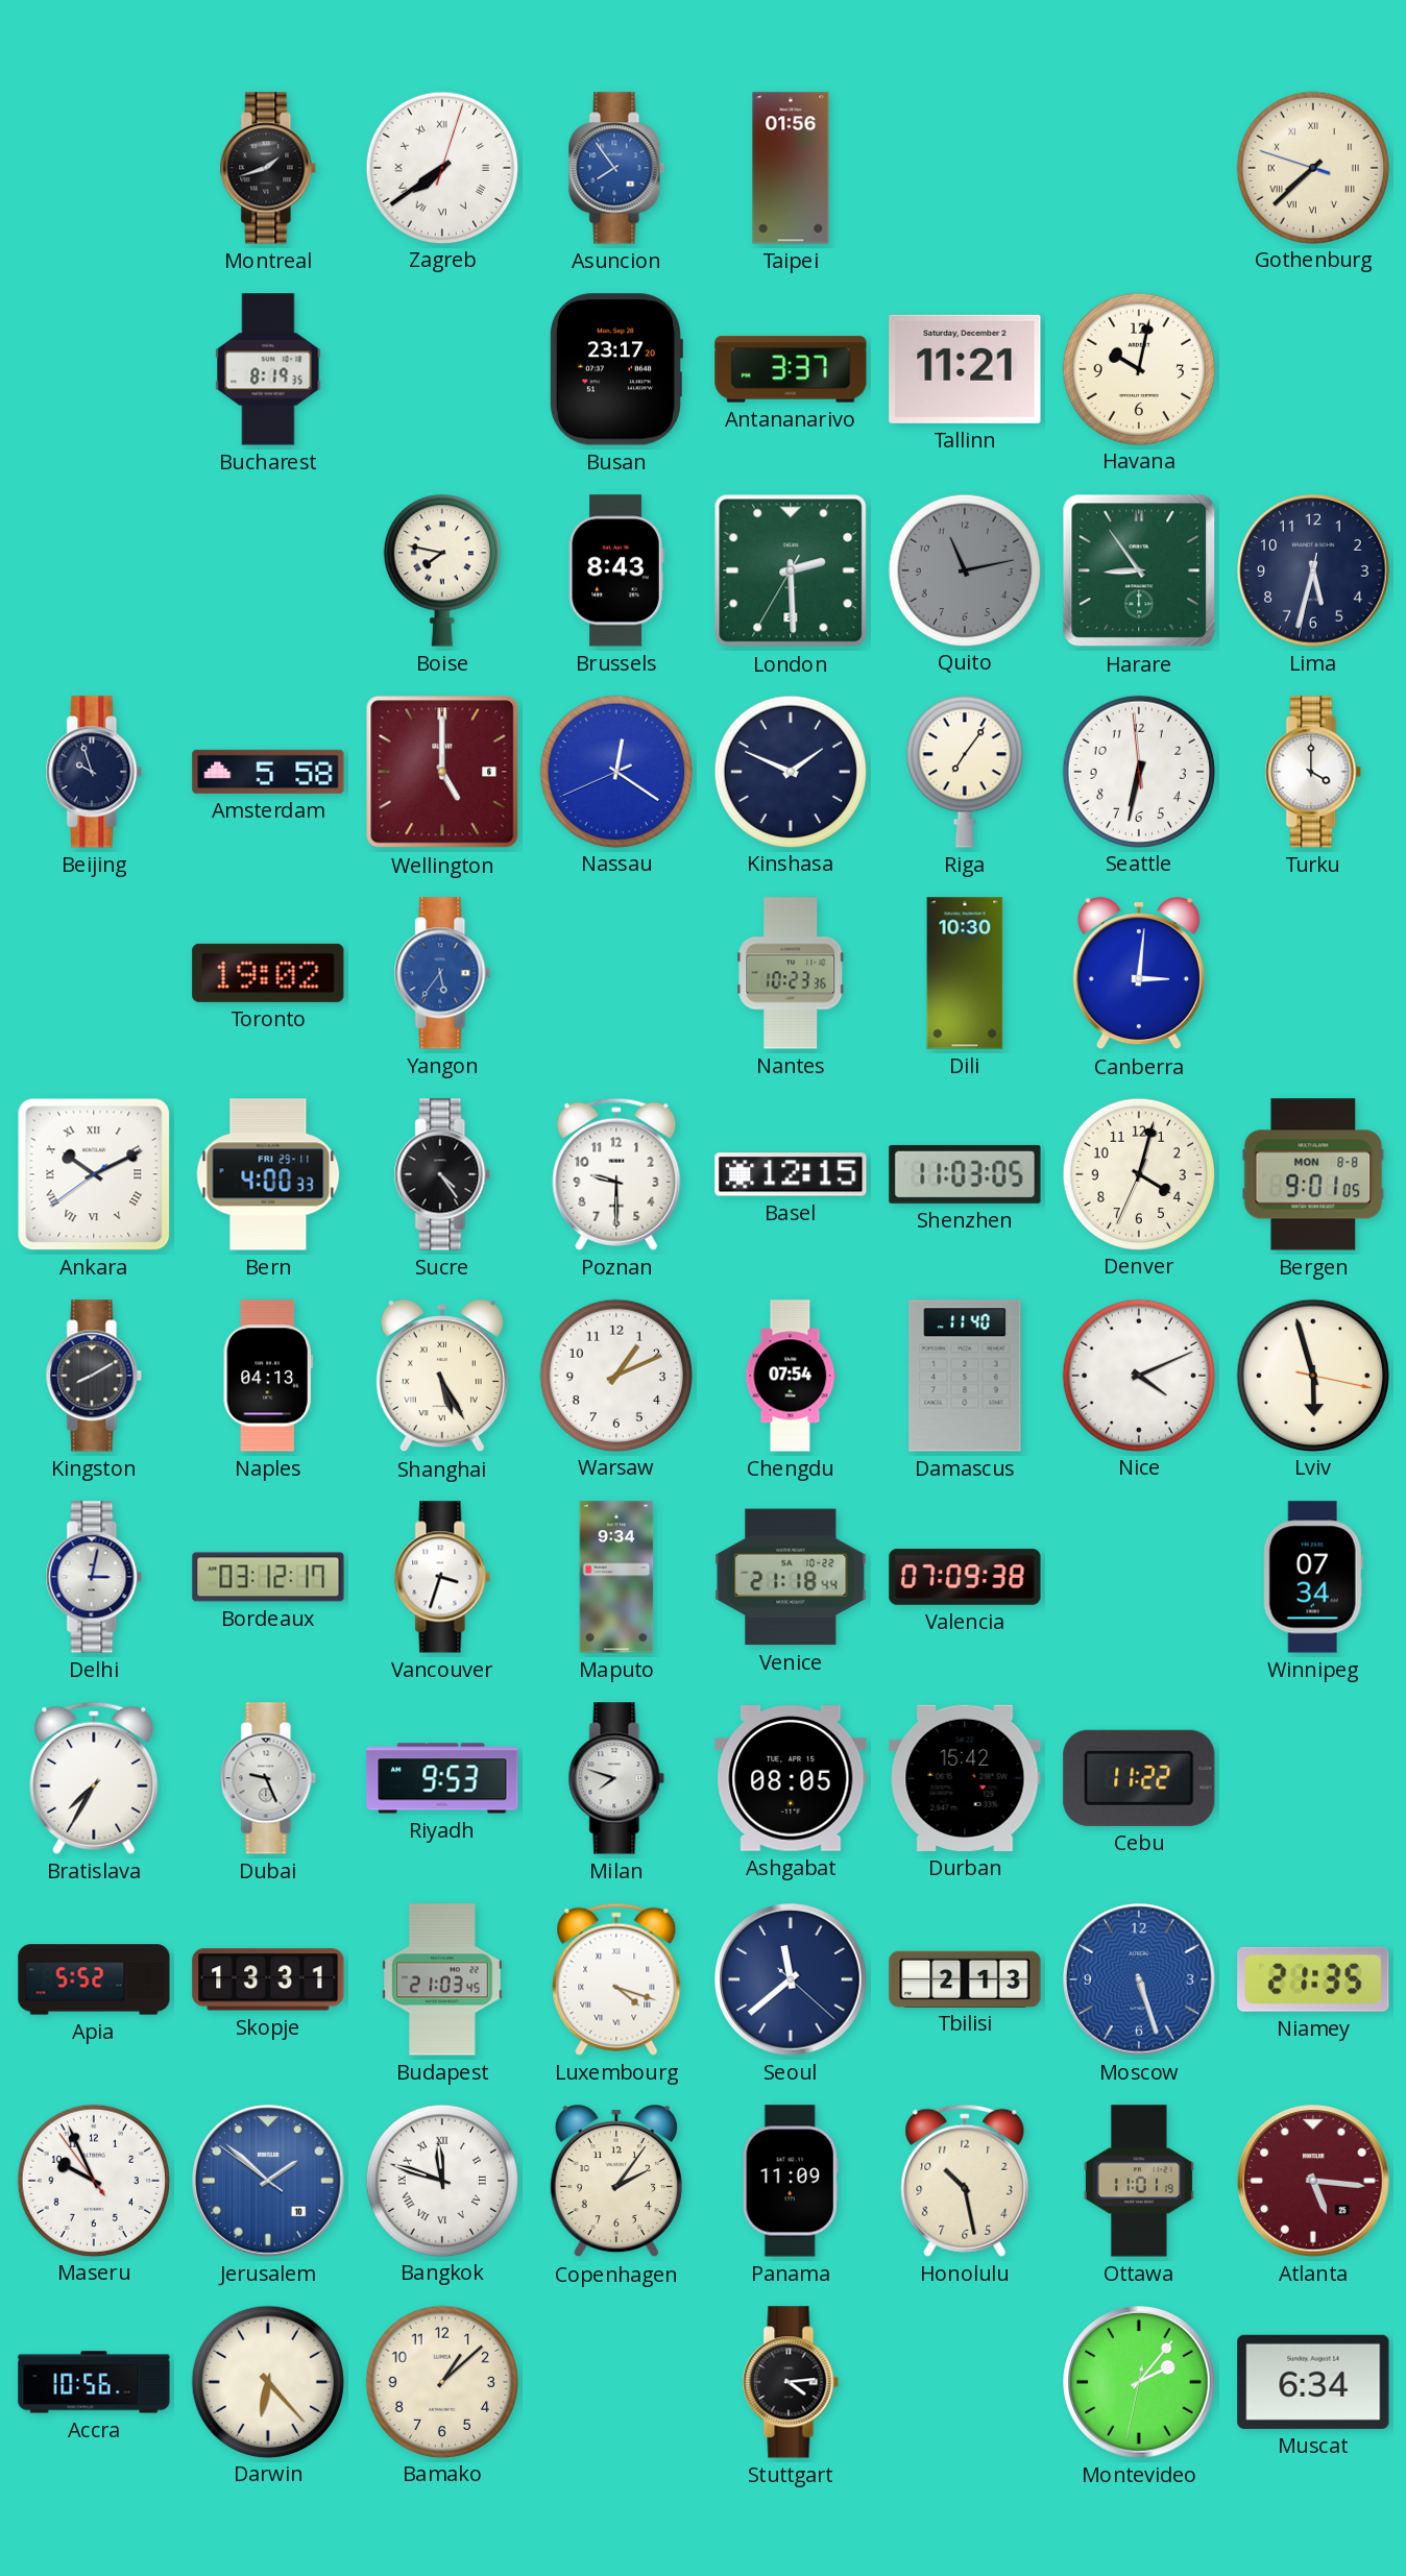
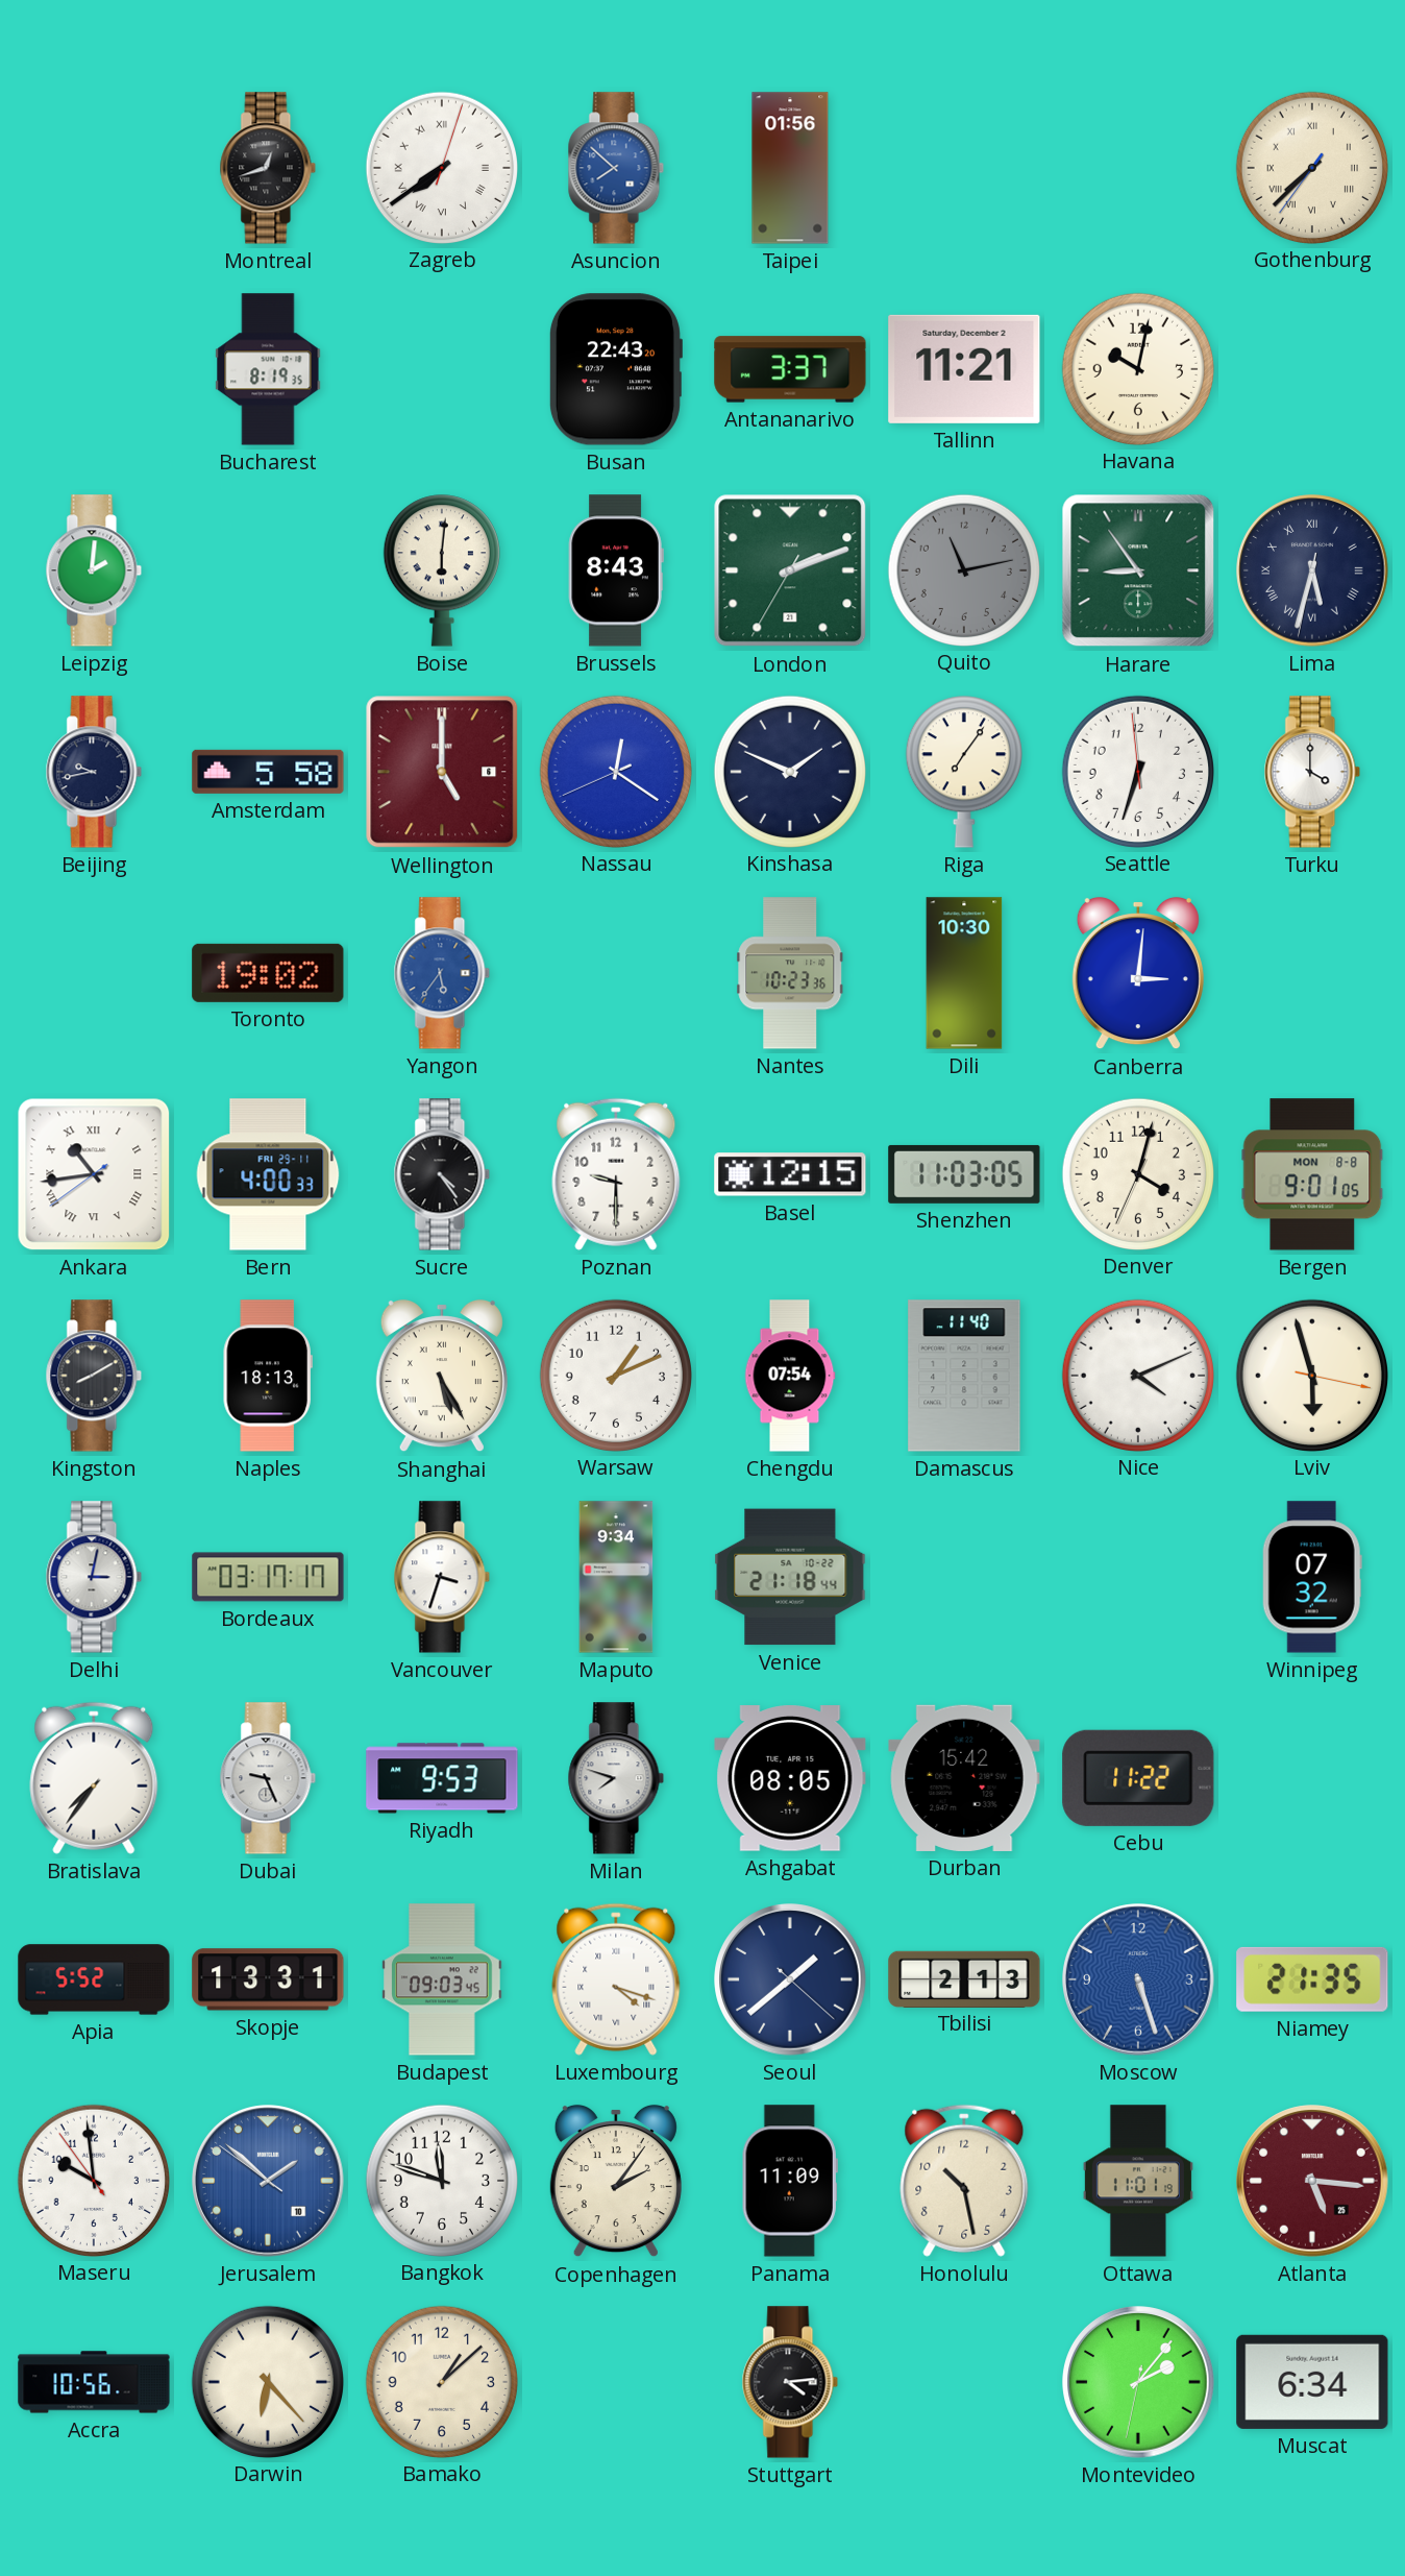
Montreal: 1:42 -> 12:42
Asuncion: 7:54 -> 7:52
Gothenburg: 7:37:48 -> 7:37:36
Busan: 23:17 -> 22:43
Leipzig: none -> 2:01
Boise: 7:47 -> 6:01
London: 2:29 -> 2:11
Lima numerals: Arabic -> Roman
Beijing: 9:57 -> 9:43
Seattle: 6:31 -> 6:32
Ankara: 10:10 -> 10:43
Naples: 04:13 -> 18:13
Bordeaux: 03:12 -> 03:17
Valencia: 07:09 -> none
Winnipeg: 07:34 -> 07:32
Bratislava: 7:35 -> 7:36
Budapest: 21:03 -> 09:03
Seoul: 11:38 -> 1:38
Maseru: 9:55 -> 9:58
Bangkok numerals: Roman -> Arabic
